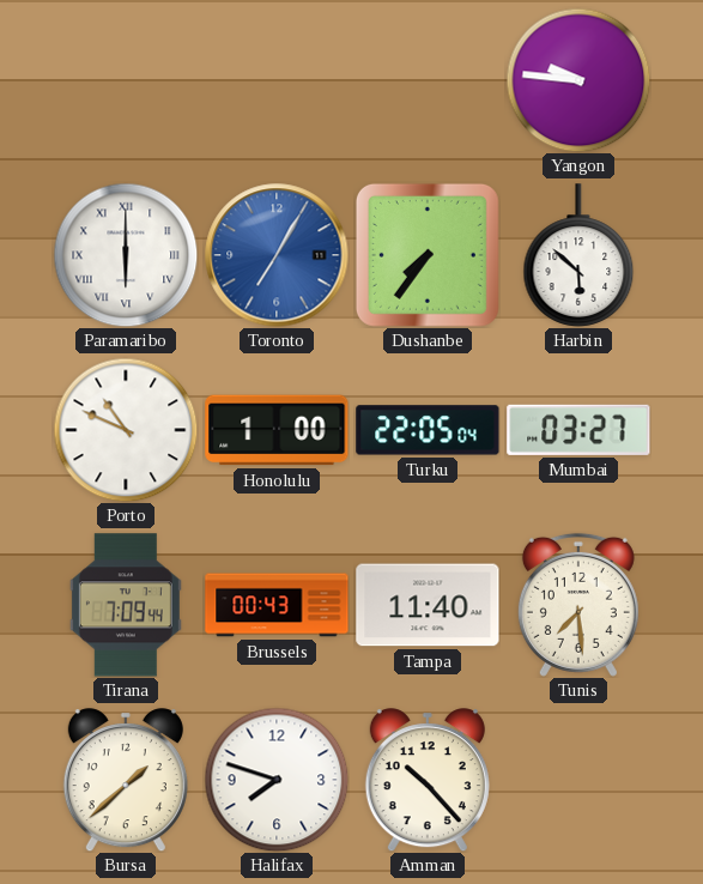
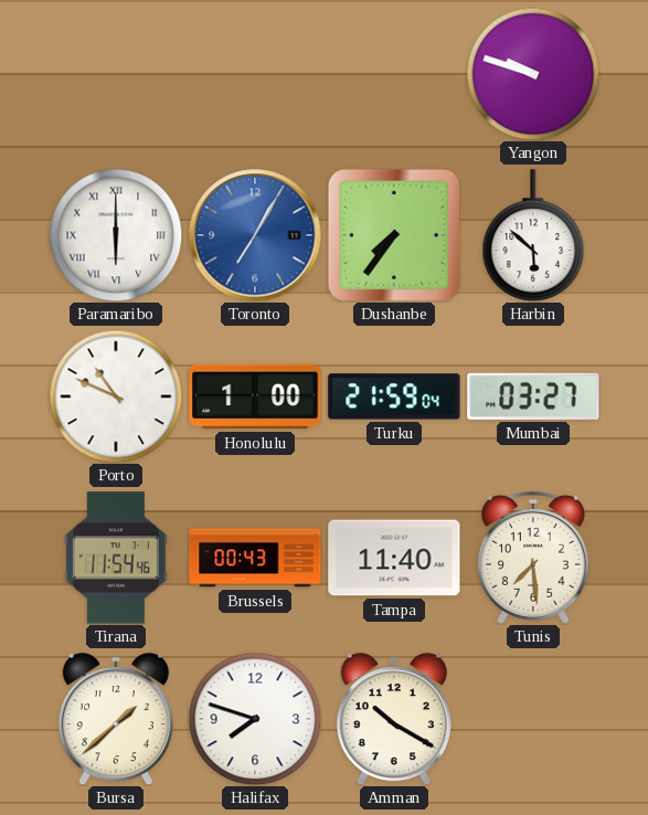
Yangon: 9:46 -> 9:48
Turku: 22:05 -> 21:59
Tirana: 7:09 -> 11:54
Amman: 10:23 -> 10:20
